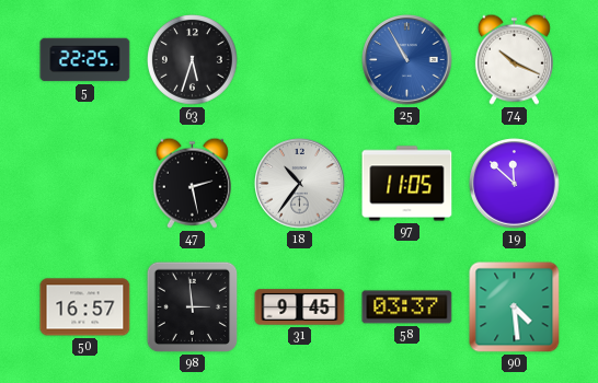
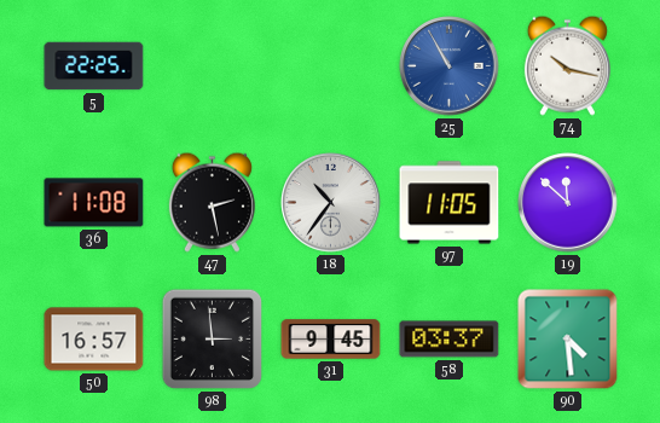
63: 5:33 -> none
74: 10:19 -> 10:17
36: none -> 11:08
